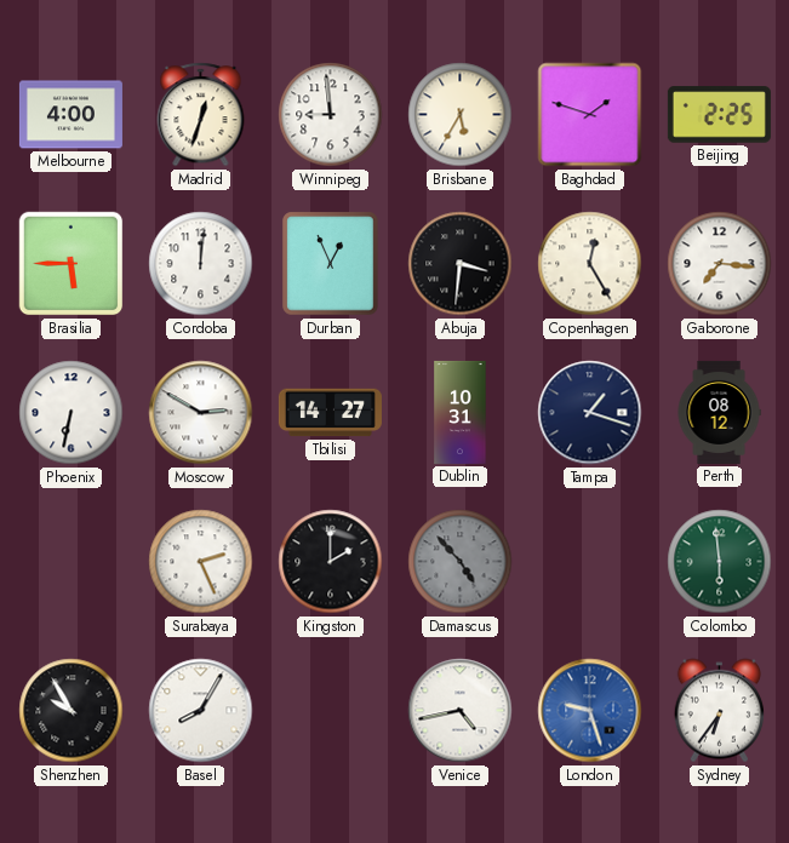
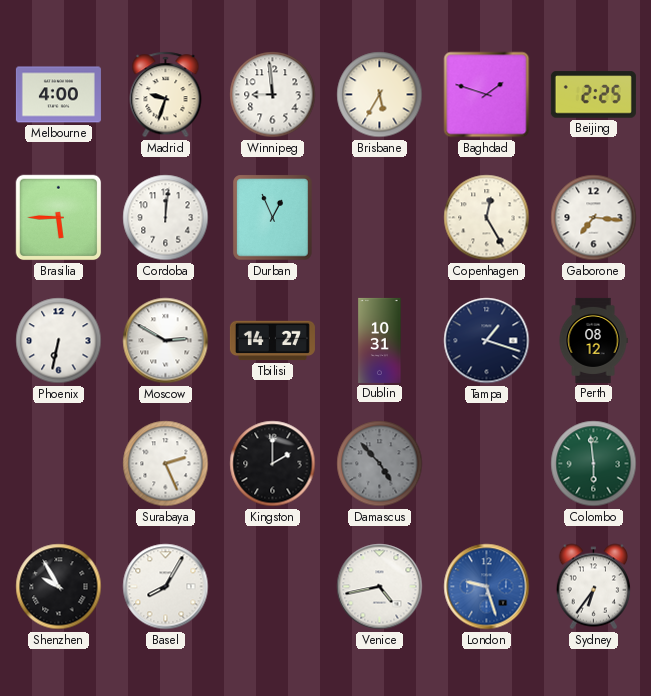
Madrid: 12:33 -> 9:33
Abuja: 3:31 -> none
